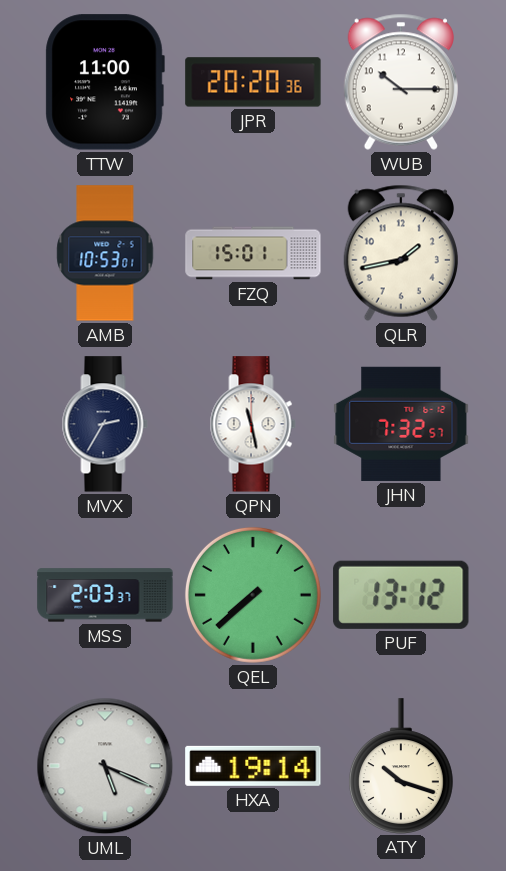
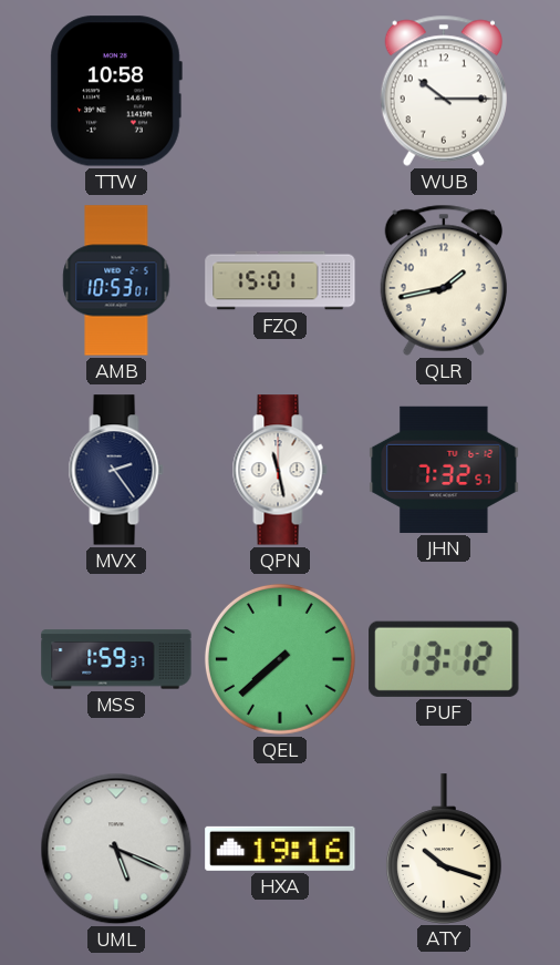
TTW: 11:00 -> 10:58
JPR: 20:20 -> none
MVX: 2:35 -> 2:24
MSS: 2:03 -> 1:59
HXA: 19:14 -> 19:16
